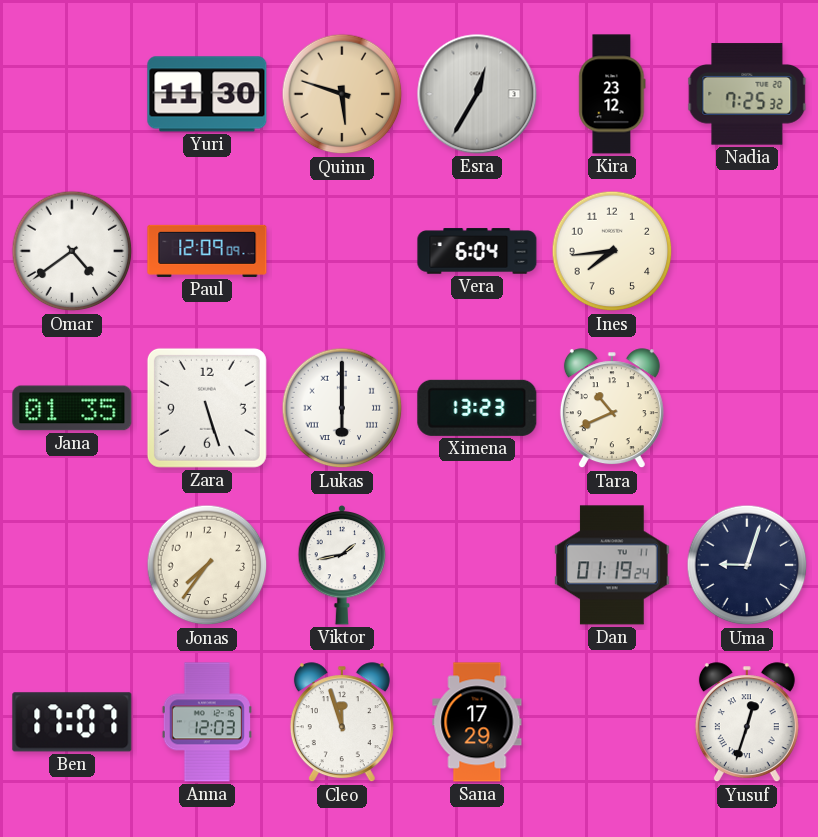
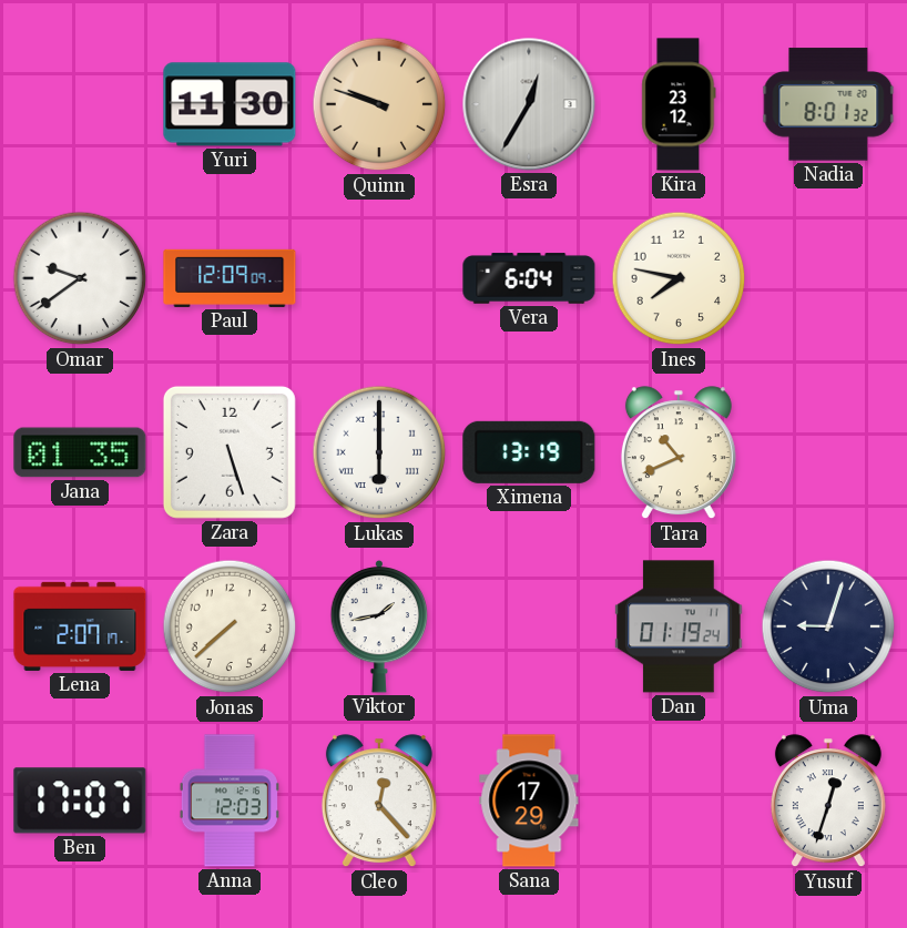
Quinn: 5:48 -> 9:48
Nadia: 7:25 -> 8:01
Omar: 4:39 -> 9:39
Ines: 7:44 -> 7:47
Ximena: 13:23 -> 13:19
Lena: none -> 2:07
Jonas: 7:36 -> 7:38
Cleo: 11:57 -> 12:23
